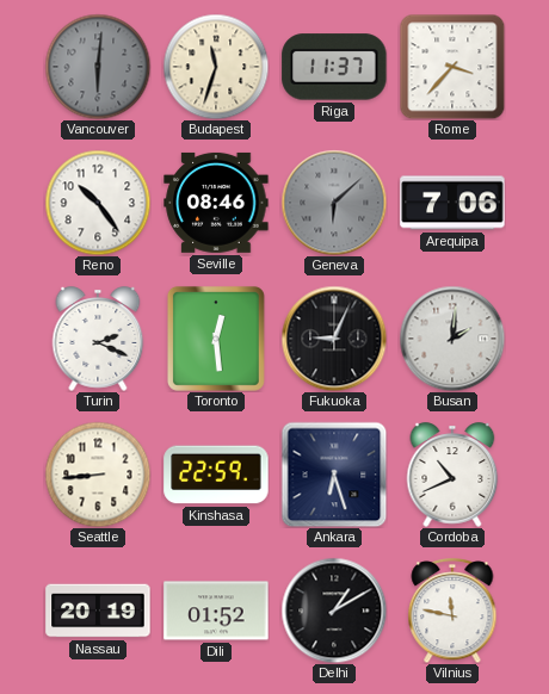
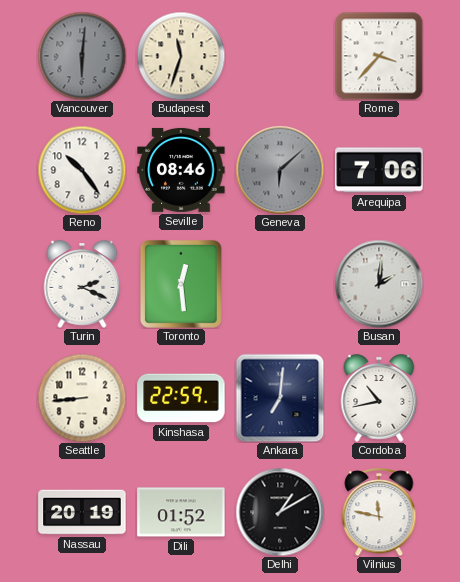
Riga: 11:37 -> none
Fukuoka: 9:04 -> none
Ankara: 6:27 -> 7:01
Cordoba: 10:41 -> 10:43
